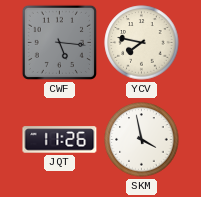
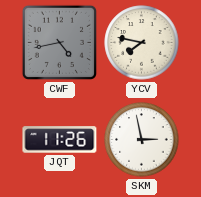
CWF: 5:16 -> 4:43
SKM: 3:58 -> 2:58
